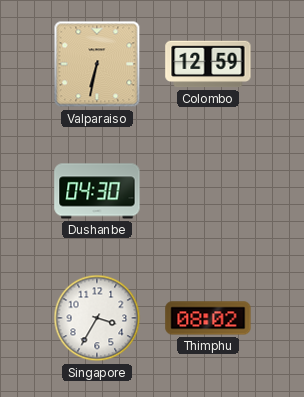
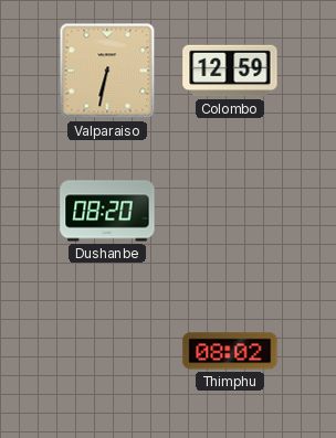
Dushanbe: 04:30 -> 08:20
Singapore: 3:35 -> none
